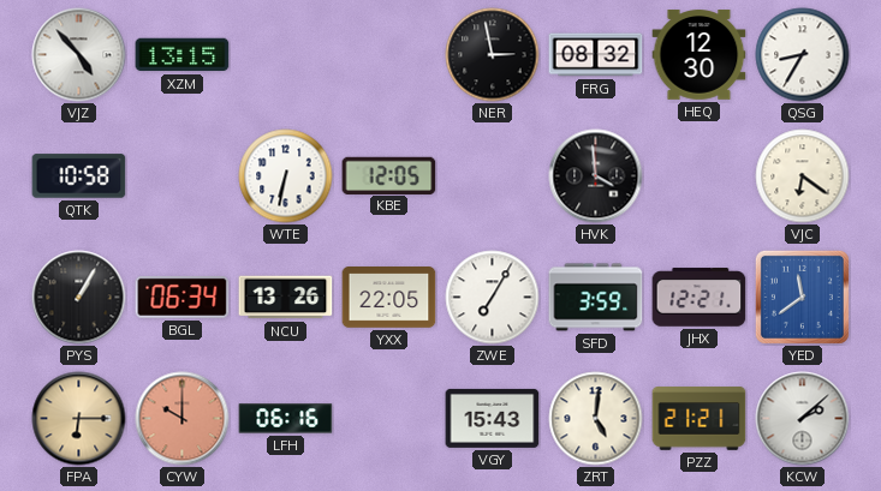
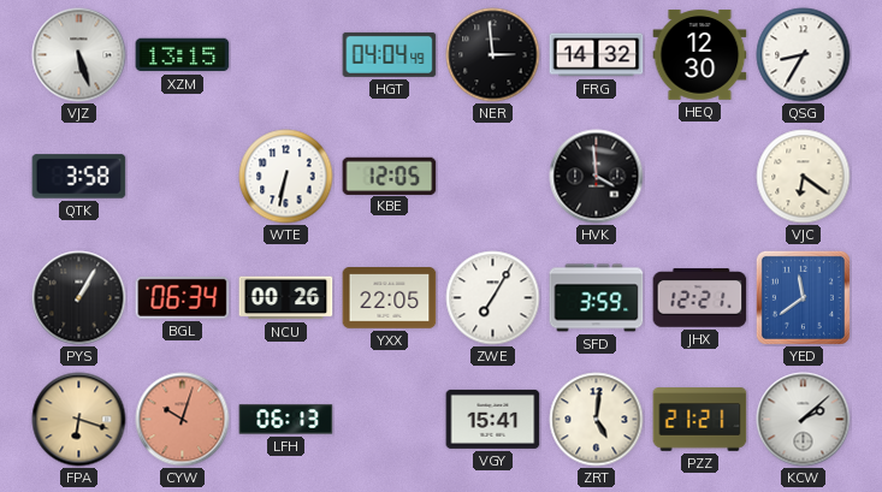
VJZ: 4:53 -> 5:27
HGT: none -> 04:04
NER: 2:58 -> 2:59
FRG: 08:32 -> 14:32
QTK: 10:58 -> 3:58
NCU: 13:26 -> 00:26
FPA: 6:15 -> 6:18
CYW: 10:00 -> 10:03
LFH: 06:16 -> 06:13
VGY: 15:43 -> 15:41
